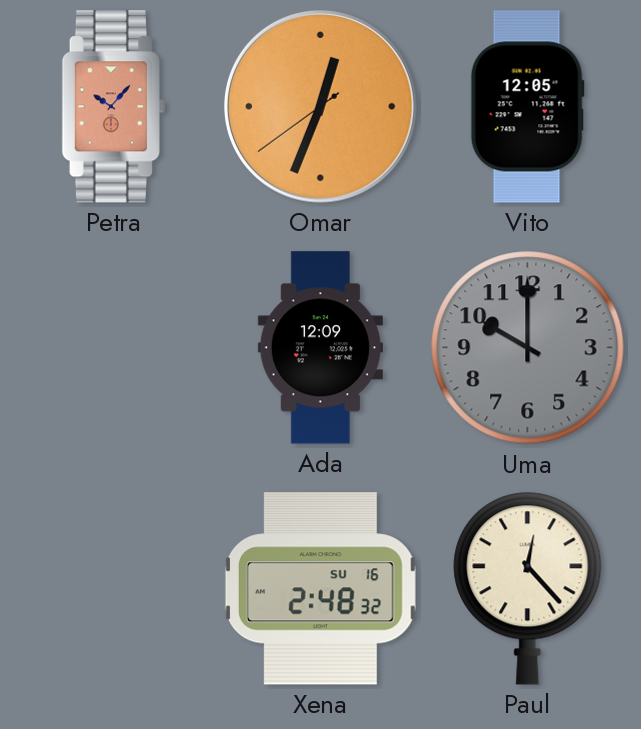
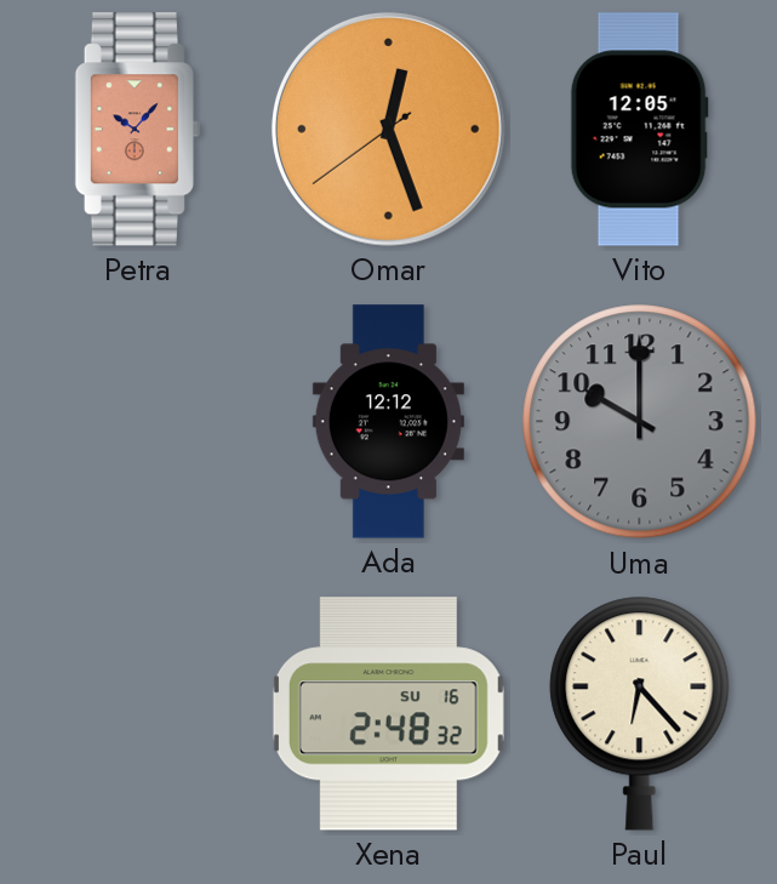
Omar: 12:33 -> 12:26
Ada: 12:09 -> 12:12
Paul: 12:23 -> 6:23
